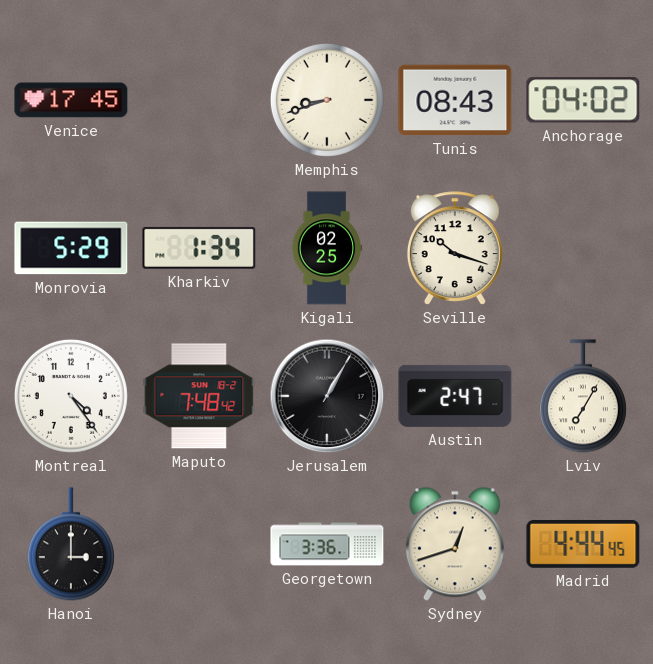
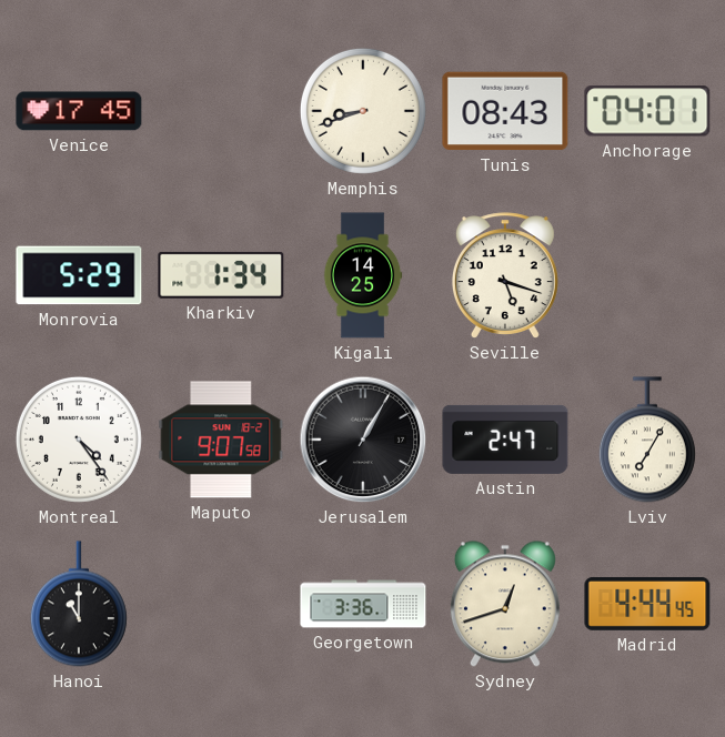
Anchorage: 04:02 -> 04:01
Kigali: 02:25 -> 14:25
Seville: 10:18 -> 5:18
Maputo: 7:48 -> 9:07
Hanoi: 3:00 -> 11:00
